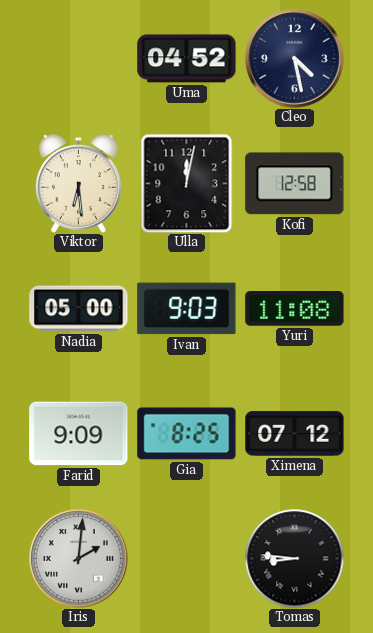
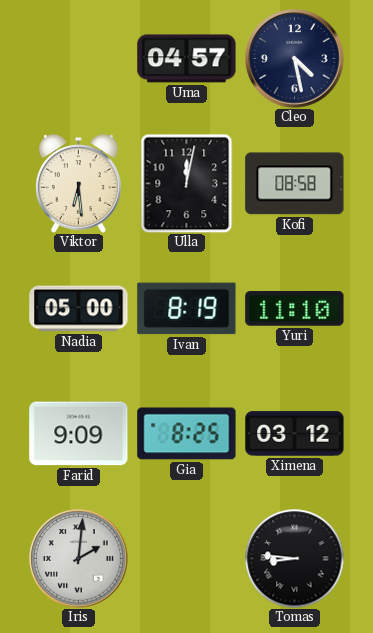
Uma: 04:52 -> 04:57
Kofi: 12:58 -> 08:58
Ivan: 9:03 -> 8:19
Yuri: 11:08 -> 11:10
Ximena: 07:12 -> 03:12
